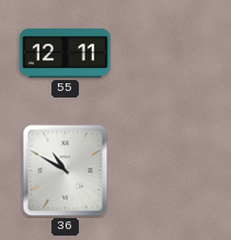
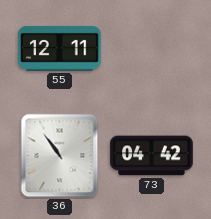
36: 10:50 -> 10:54
73: none -> 04:42
